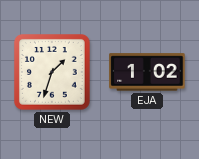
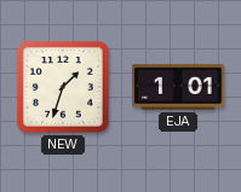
EJA: 1:02 -> 1:01
